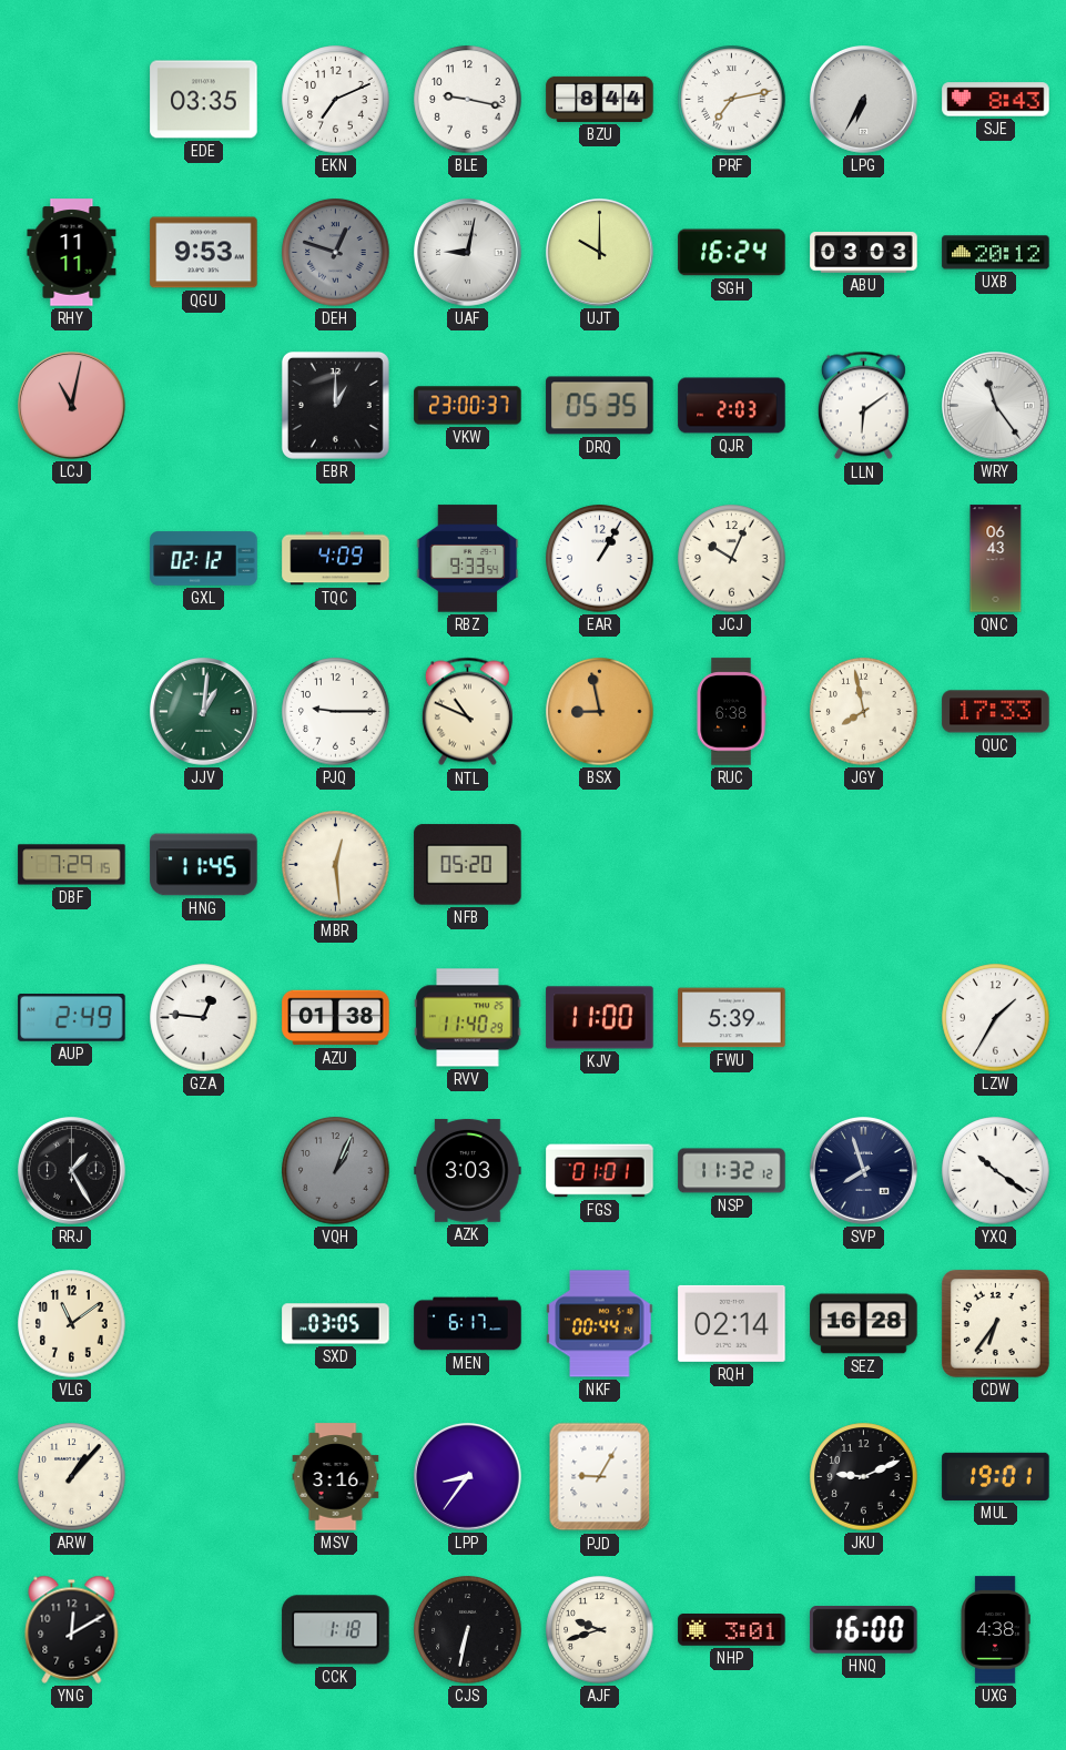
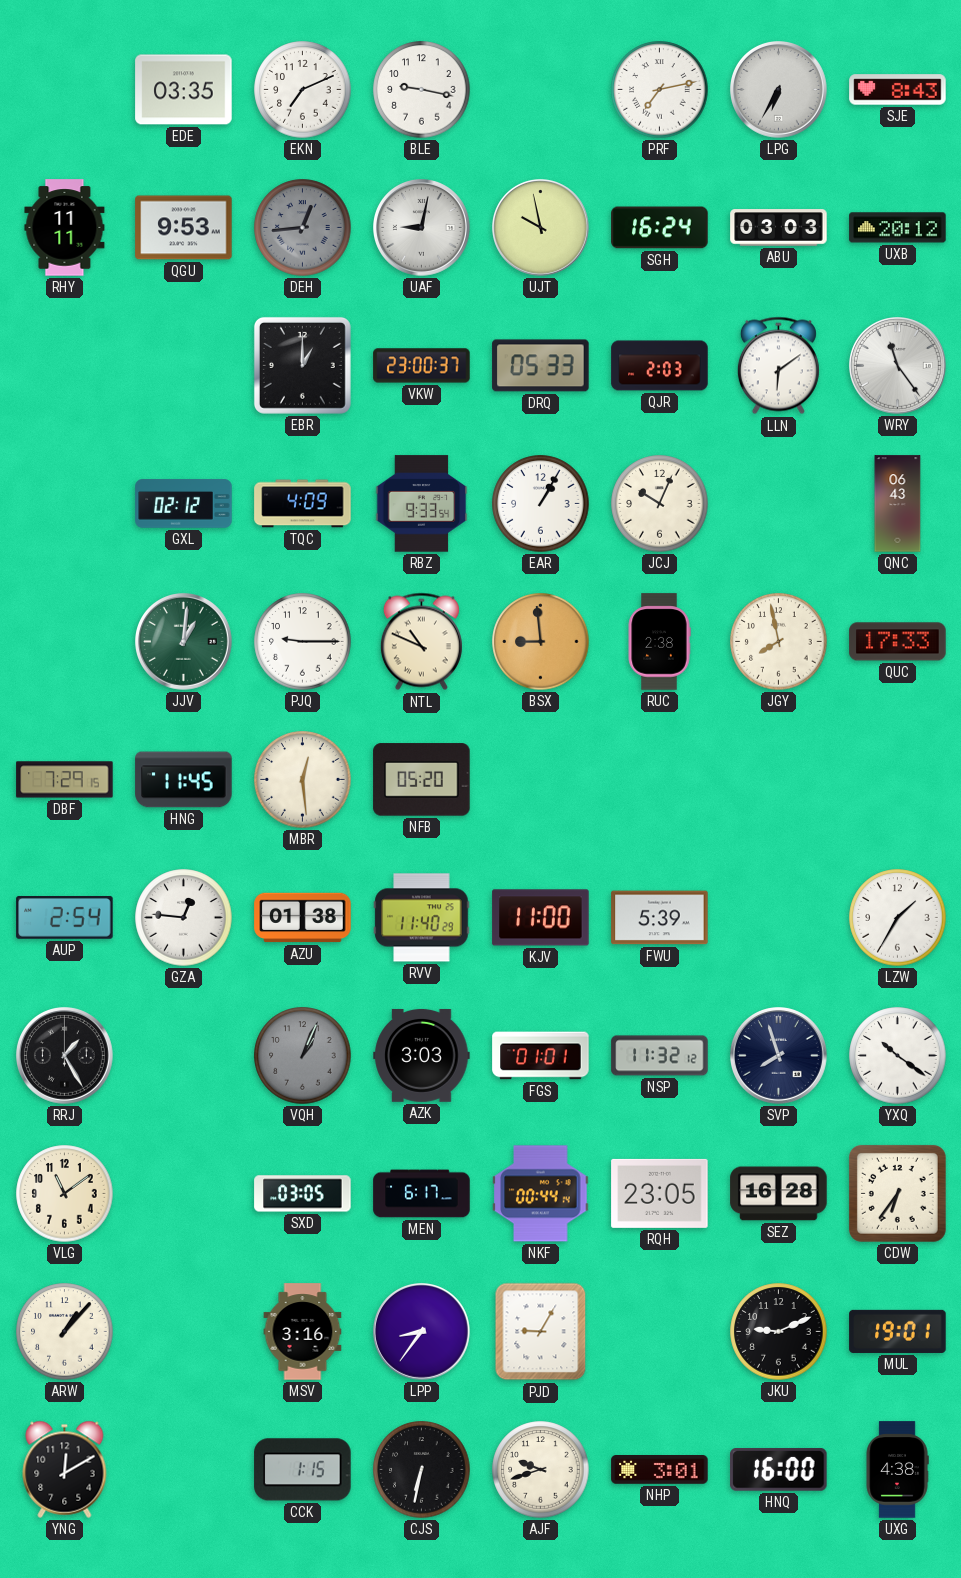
BZU: 8:44 -> none
DEH: 12:48 -> 12:44
UJT: 10:00 -> 9:58
LCJ: 11:02 -> none
DRQ: 05:35 -> 05:33
BSX: 8:58 -> 8:59
RUC: 6:38 -> 2:38
AUP: 2:49 -> 2:54
RQH: 02:14 -> 23:05
CCK: 1:18 -> 1:15
